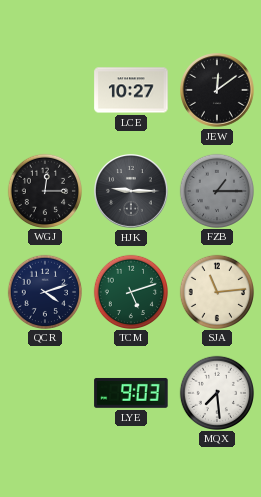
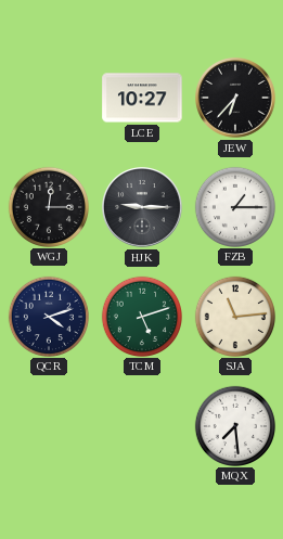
JEW: 12:09 -> 6:37
FZB dial: grey -> white
LYE: 9:03 -> none
